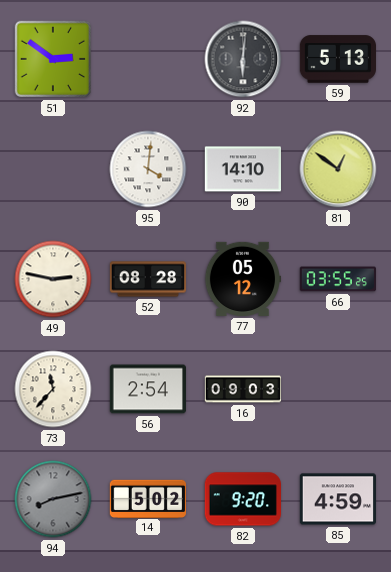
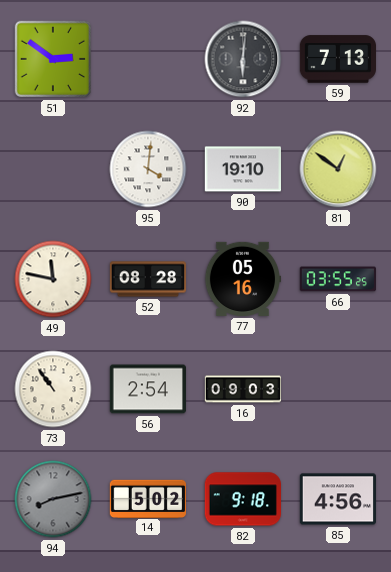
59: 5:13 -> 7:13
90: 14:10 -> 19:10
49: 2:47 -> 11:47
77: 05:12 -> 05:16
73: 11:37 -> 10:54
82: 9:20 -> 9:18
85: 4:59 -> 4:56
